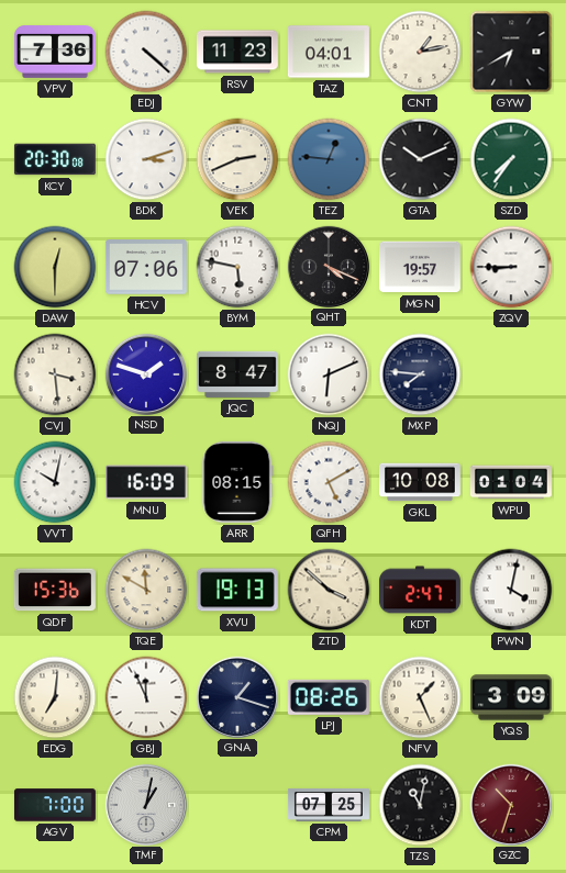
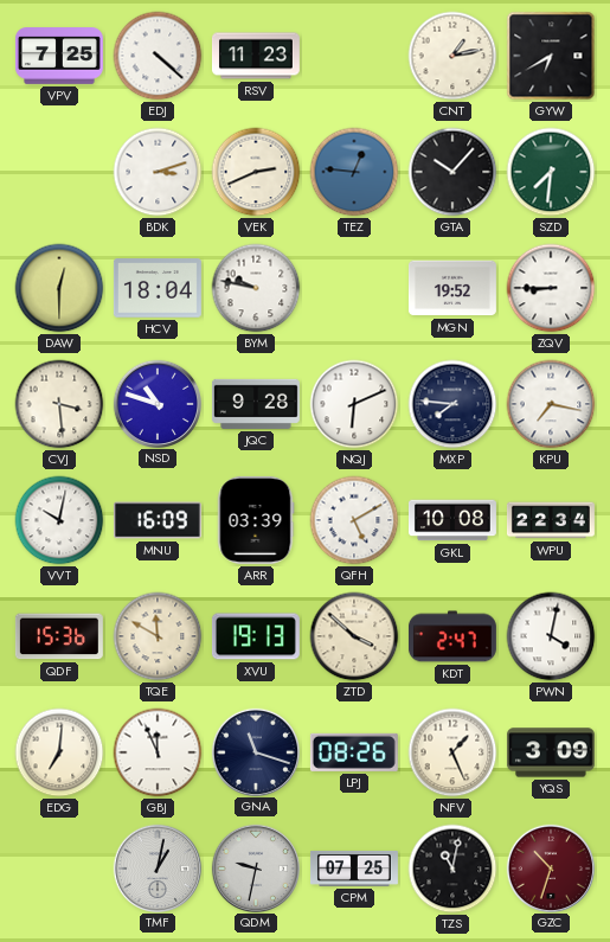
VPV: 7:36 -> 7:25
TAZ: 04:01 -> none
KCY: 20:30 -> none
GTA: 10:11 -> 10:07
SZD: 7:36 -> 7:31
HCV: 07:06 -> 18:04
BYM: 5:47 -> 9:47
QHT: 4:19 -> none
MGN: 19:57 -> 19:52
NSD: 1:48 -> 10:48
JQC: 8:47 -> 9:28
KPU: none -> 7:17
ARR: 08:15 -> 03:39
WPU: 01:04 -> 22:34
GNA: 1:18 -> 11:18
AGV: 7:00 -> none
QDM: none -> 9:32
